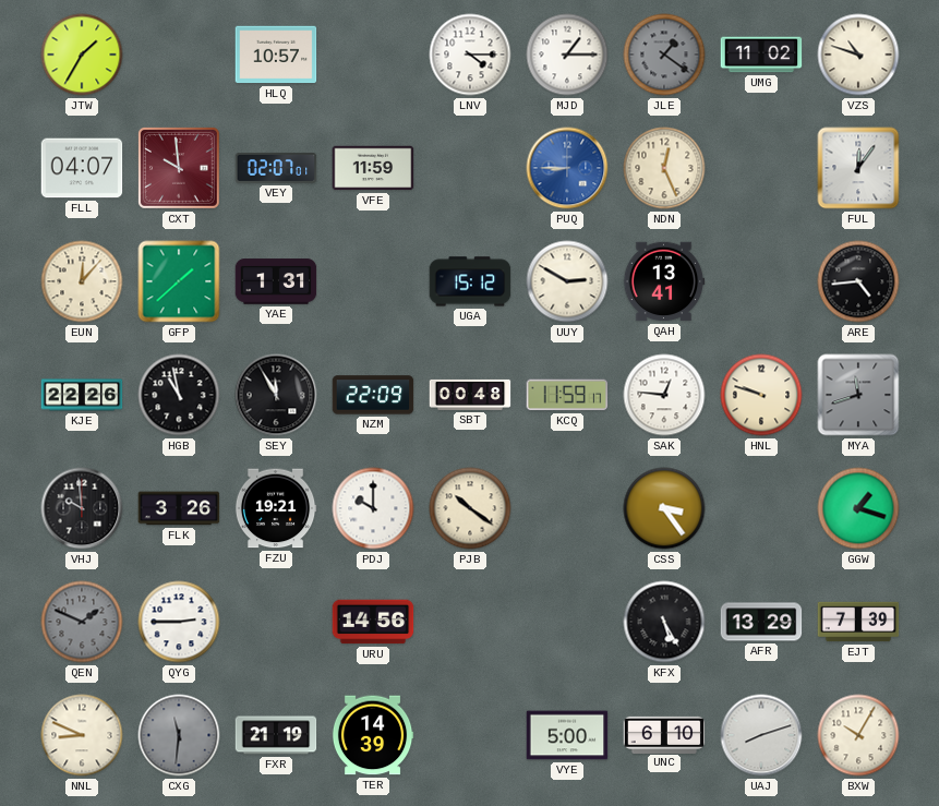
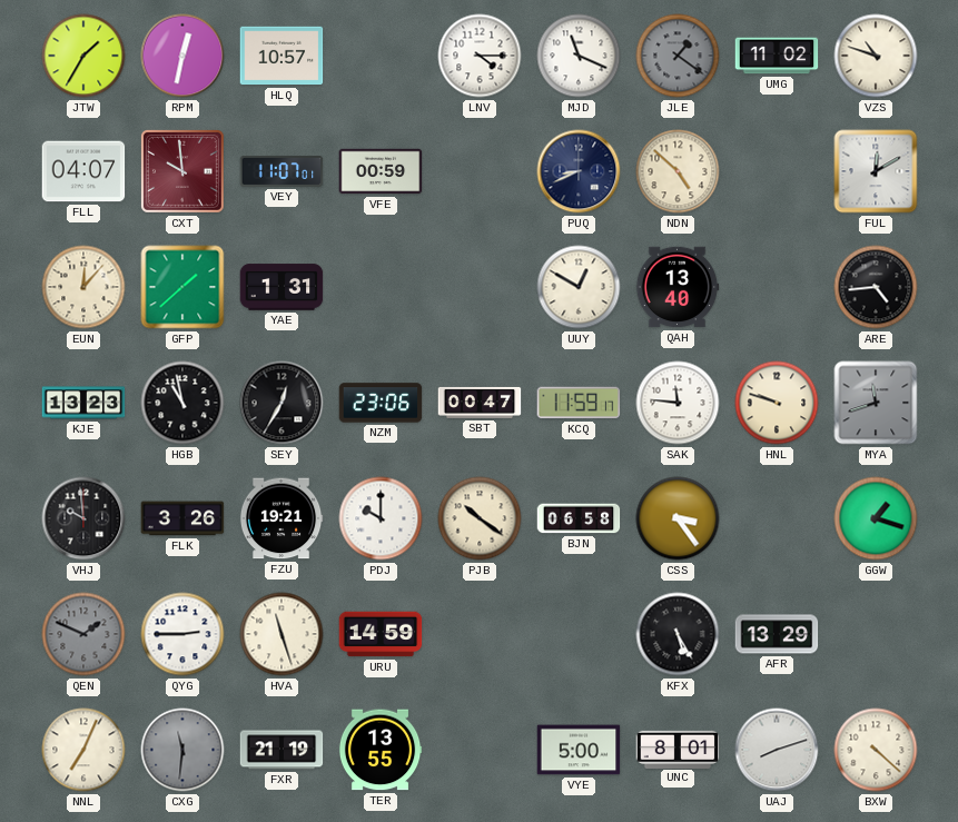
RPM: none -> 12:32
MJD: 1:15 -> 11:19
VEY: 02:07 -> 11:07
VFE: 11:59 -> 00:59
PUQ: 8:45 -> 8:41
PUQ dial: blue -> navy
NDN: 12:26 -> 4:52
FUL: 12:06 -> 12:10
UGA: 15:12 -> none
UUY: 2:50 -> 12:50
QAH: 13:41 -> 13:40
KJE: 22:26 -> 13:23
SEY: 11:55 -> 12:35
NZM: 22:09 -> 23:06
SBT: 00:48 -> 00:47
SAK: 12:46 -> 11:46
BJN: none -> 06:58
HVA: none -> 11:27
URU: 14:56 -> 14:59
EJT: 7:39 -> none
NNL: 8:49 -> 7:04
TER: 14:39 -> 13:55
UNC: 6:10 -> 8:01
BXW: 10:05 -> 4:22
